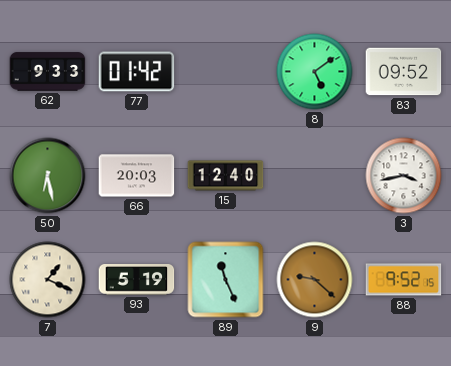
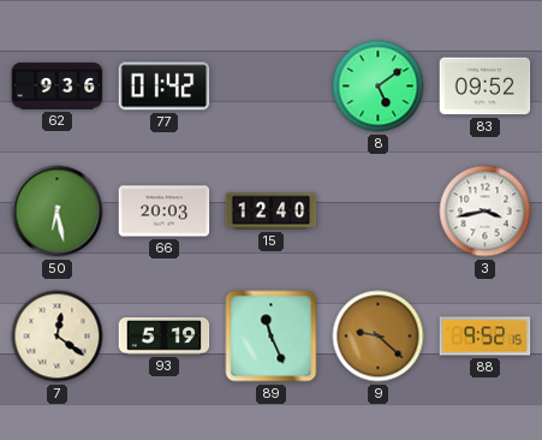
62: 9:33 -> 9:36
7: 1:19 -> 12:21
